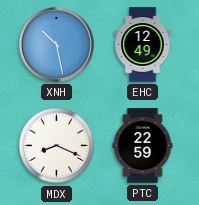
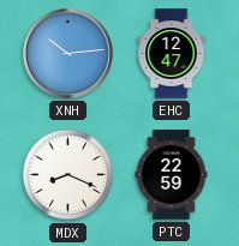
XNH: 10:28 -> 10:14
EHC: 12:49 -> 12:47
